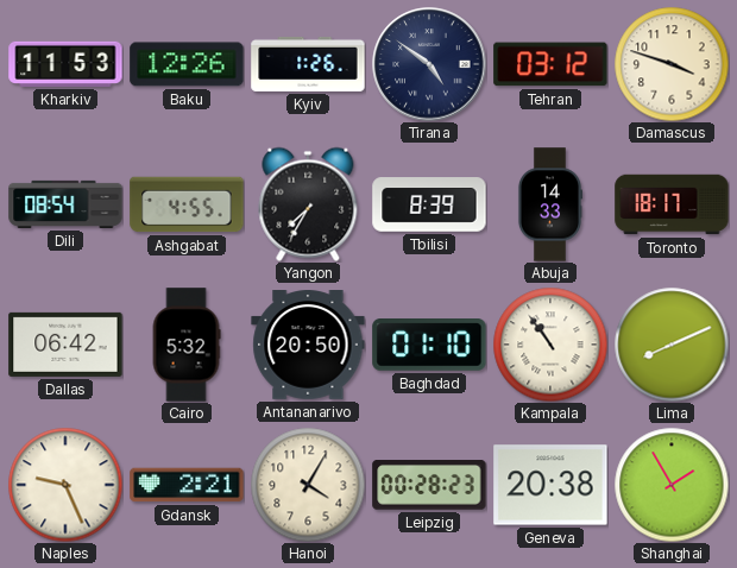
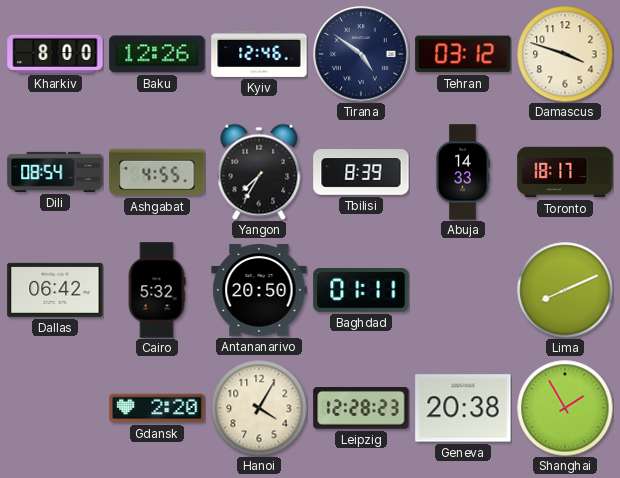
Kharkiv: 11:53 -> 8:00
Kyiv: 1:26 -> 12:46
Baghdad: 01:10 -> 01:11
Kampala: 10:54 -> none
Naples: 9:26 -> none
Gdansk: 2:21 -> 2:20
Leipzig: 00:28 -> 12:28
